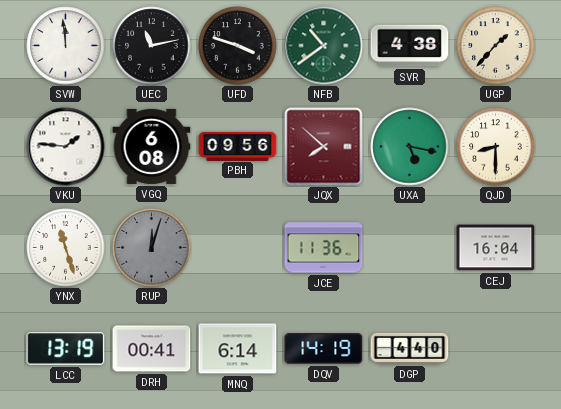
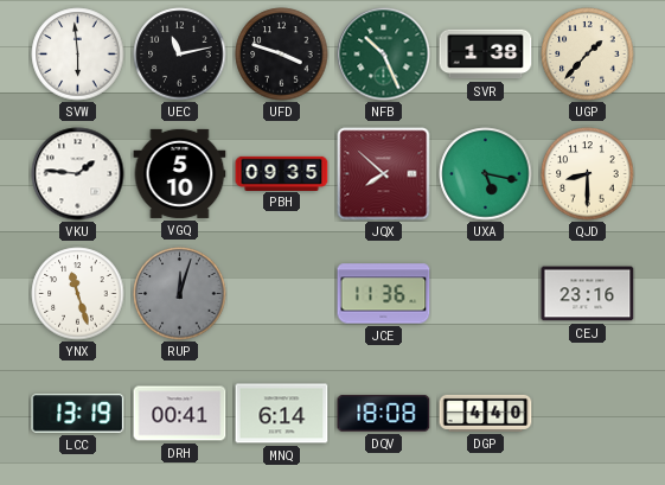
SVW: 11:59 -> 5:59
NFB: 10:39 -> 10:26
SVR: 4:38 -> 1:38
VGQ: 6:08 -> 5:10
PBH: 09:56 -> 09:35
CEJ: 16:04 -> 23:16
DQV: 14:19 -> 18:08
